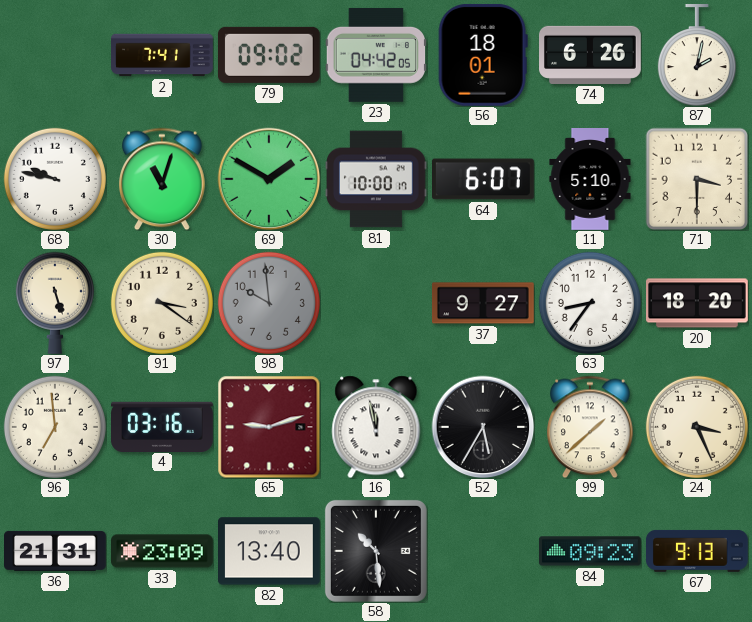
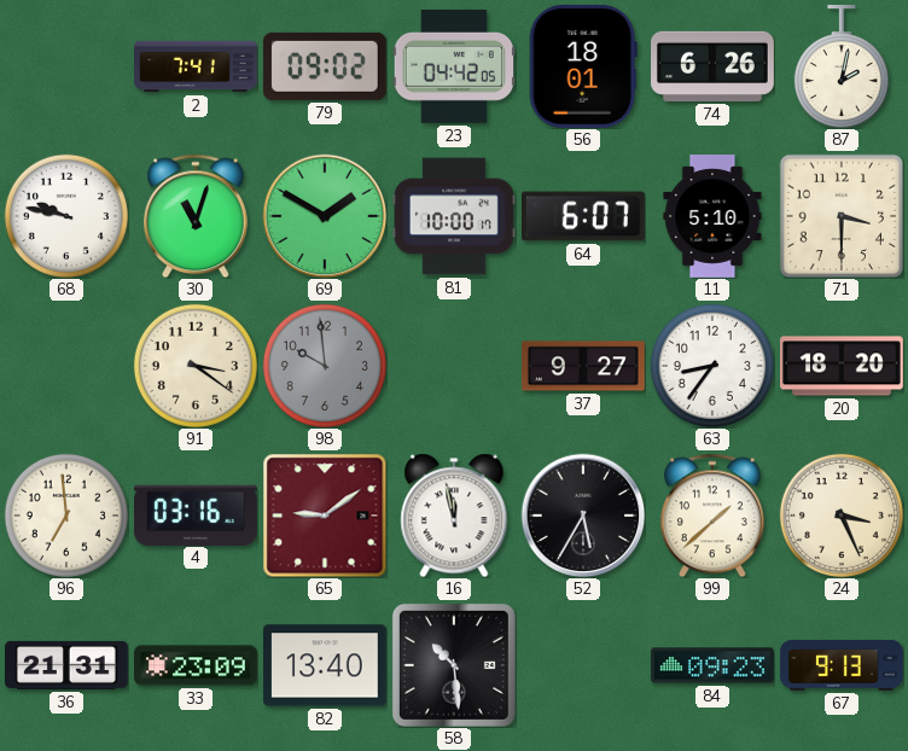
97: 5:27 -> none
65: 9:12 -> 9:09
